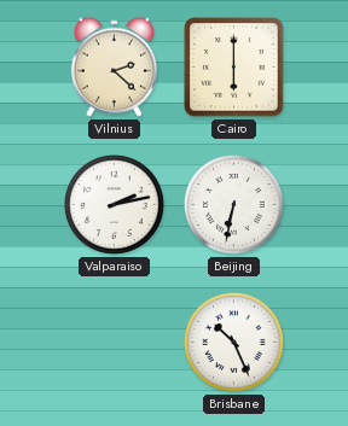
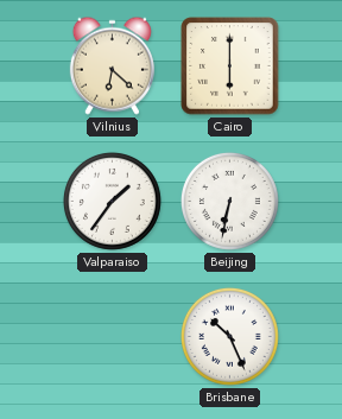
Vilnius: 2:22 -> 6:22
Valparaiso: 2:13 -> 1:36
